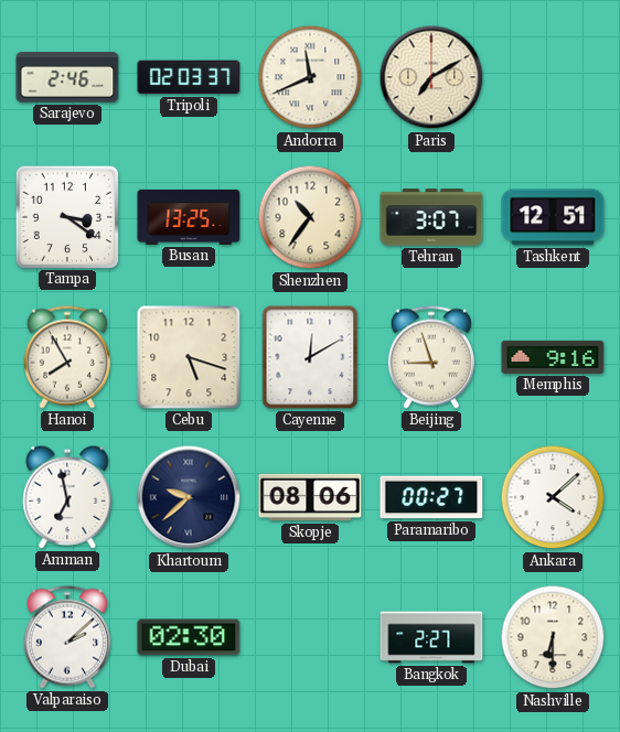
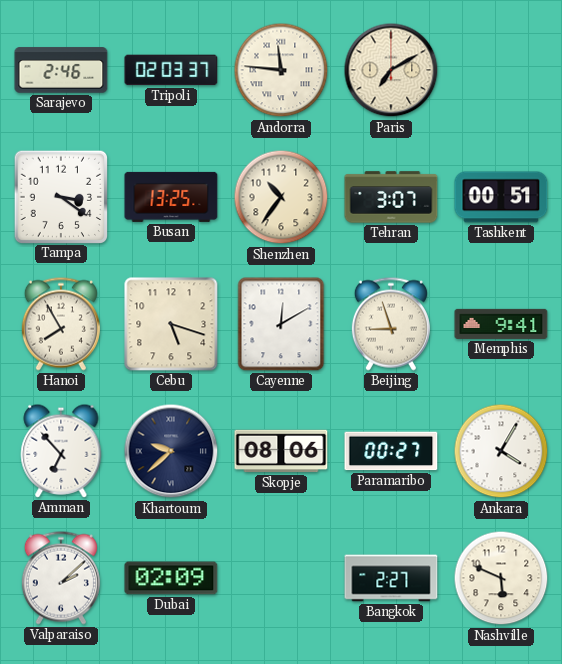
Andorra: 11:41 -> 11:46
Tashkent: 12:51 -> 00:51
Memphis: 9:16 -> 9:41
Amman: 6:58 -> 6:53
Ankara: 4:08 -> 4:05
Dubai: 02:30 -> 02:09
Nashville: 6:30 -> 5:49
